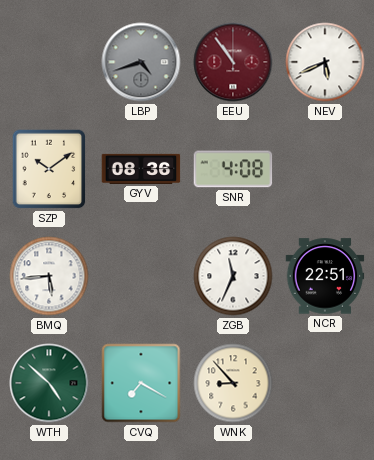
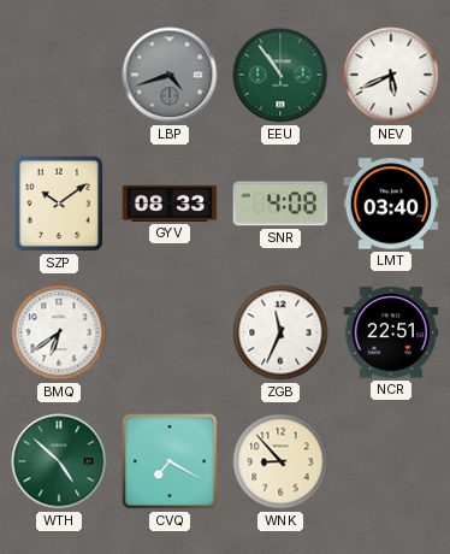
EEU dial: burgundy -> green
GYV: 08:36 -> 08:33
LMT: none -> 03:40
BMQ: 5:44 -> 6:39
